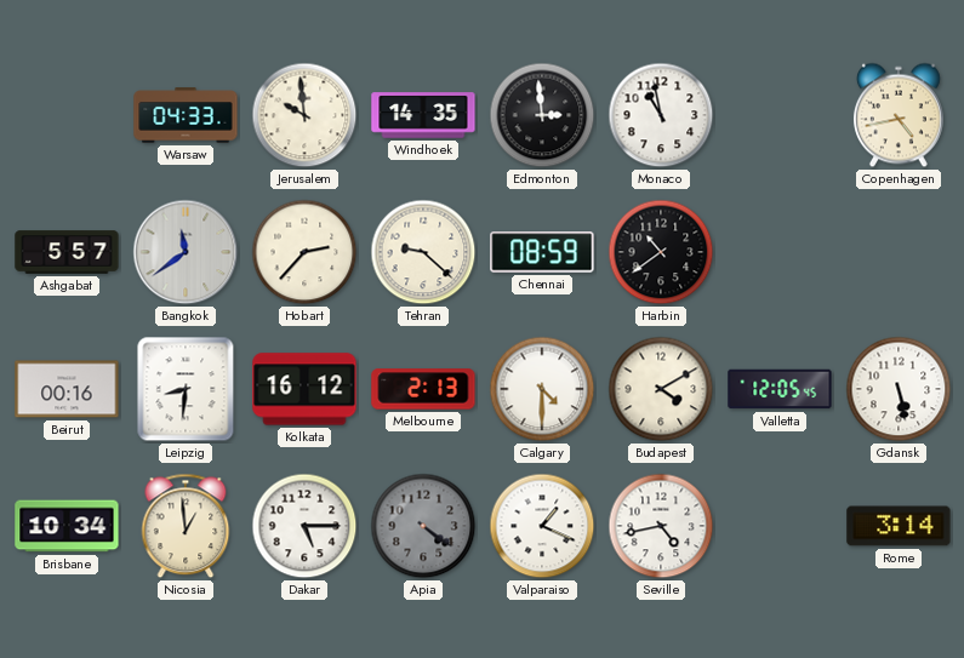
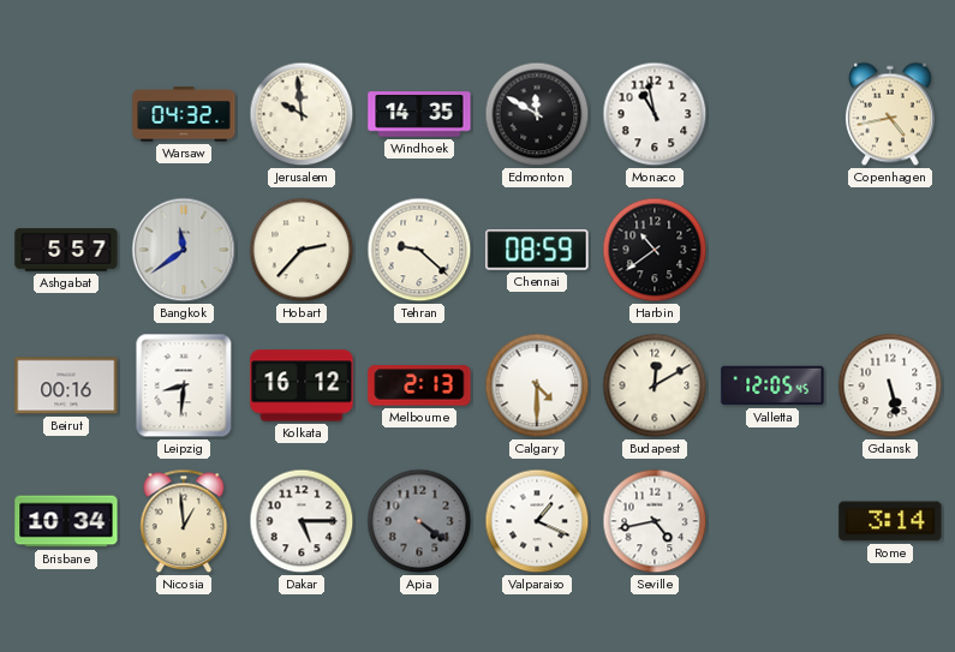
Warsaw: 04:33 -> 04:32
Edmonton: 2:59 -> 11:50
Budapest: 4:10 -> 12:10
